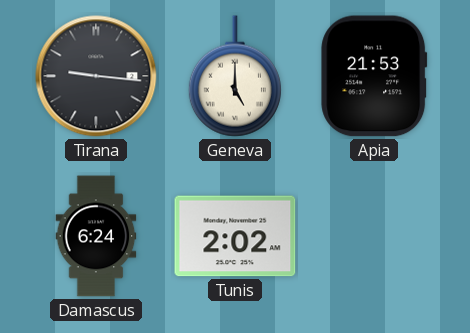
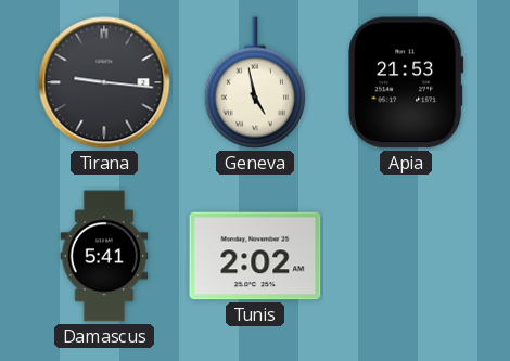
Geneva: 5:00 -> 4:58
Damascus: 6:24 -> 5:41
